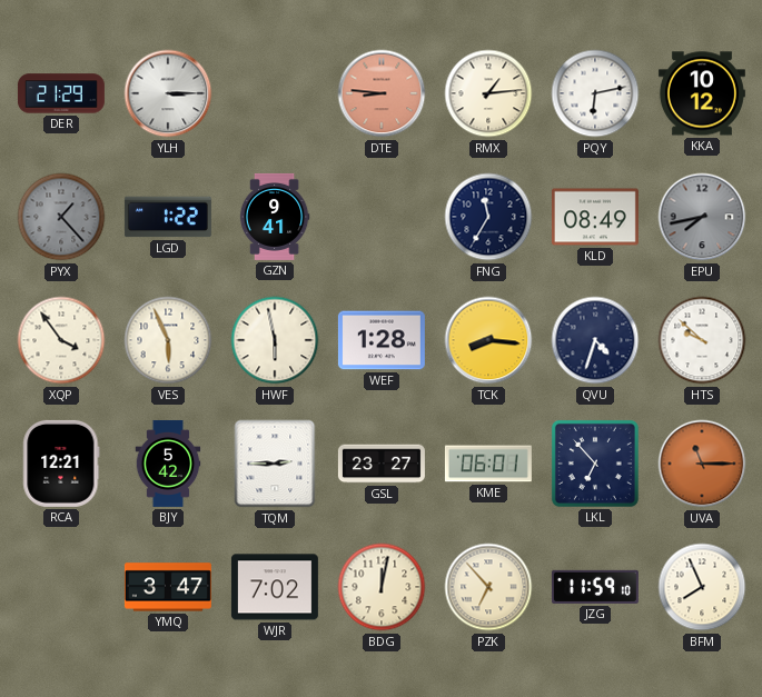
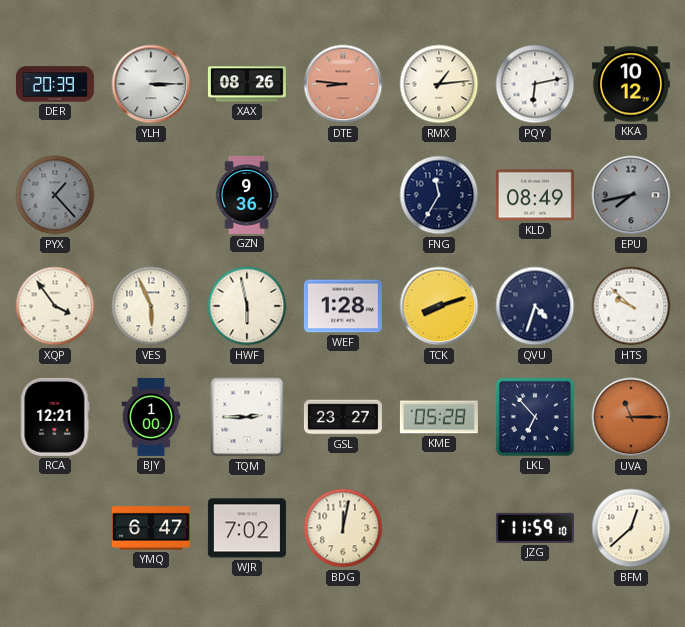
DER: 21:29 -> 20:39
XAX: none -> 08:26
LGD: 1:22 -> none
GZN: 9:41 -> 9:36
TCK: 8:16 -> 8:12
BJY: 5:42 -> 1:00
KME: 06:01 -> 05:28
YMQ: 3:47 -> 6:47
PZK: 6:53 -> none
BFM: 7:56 -> 12:38
